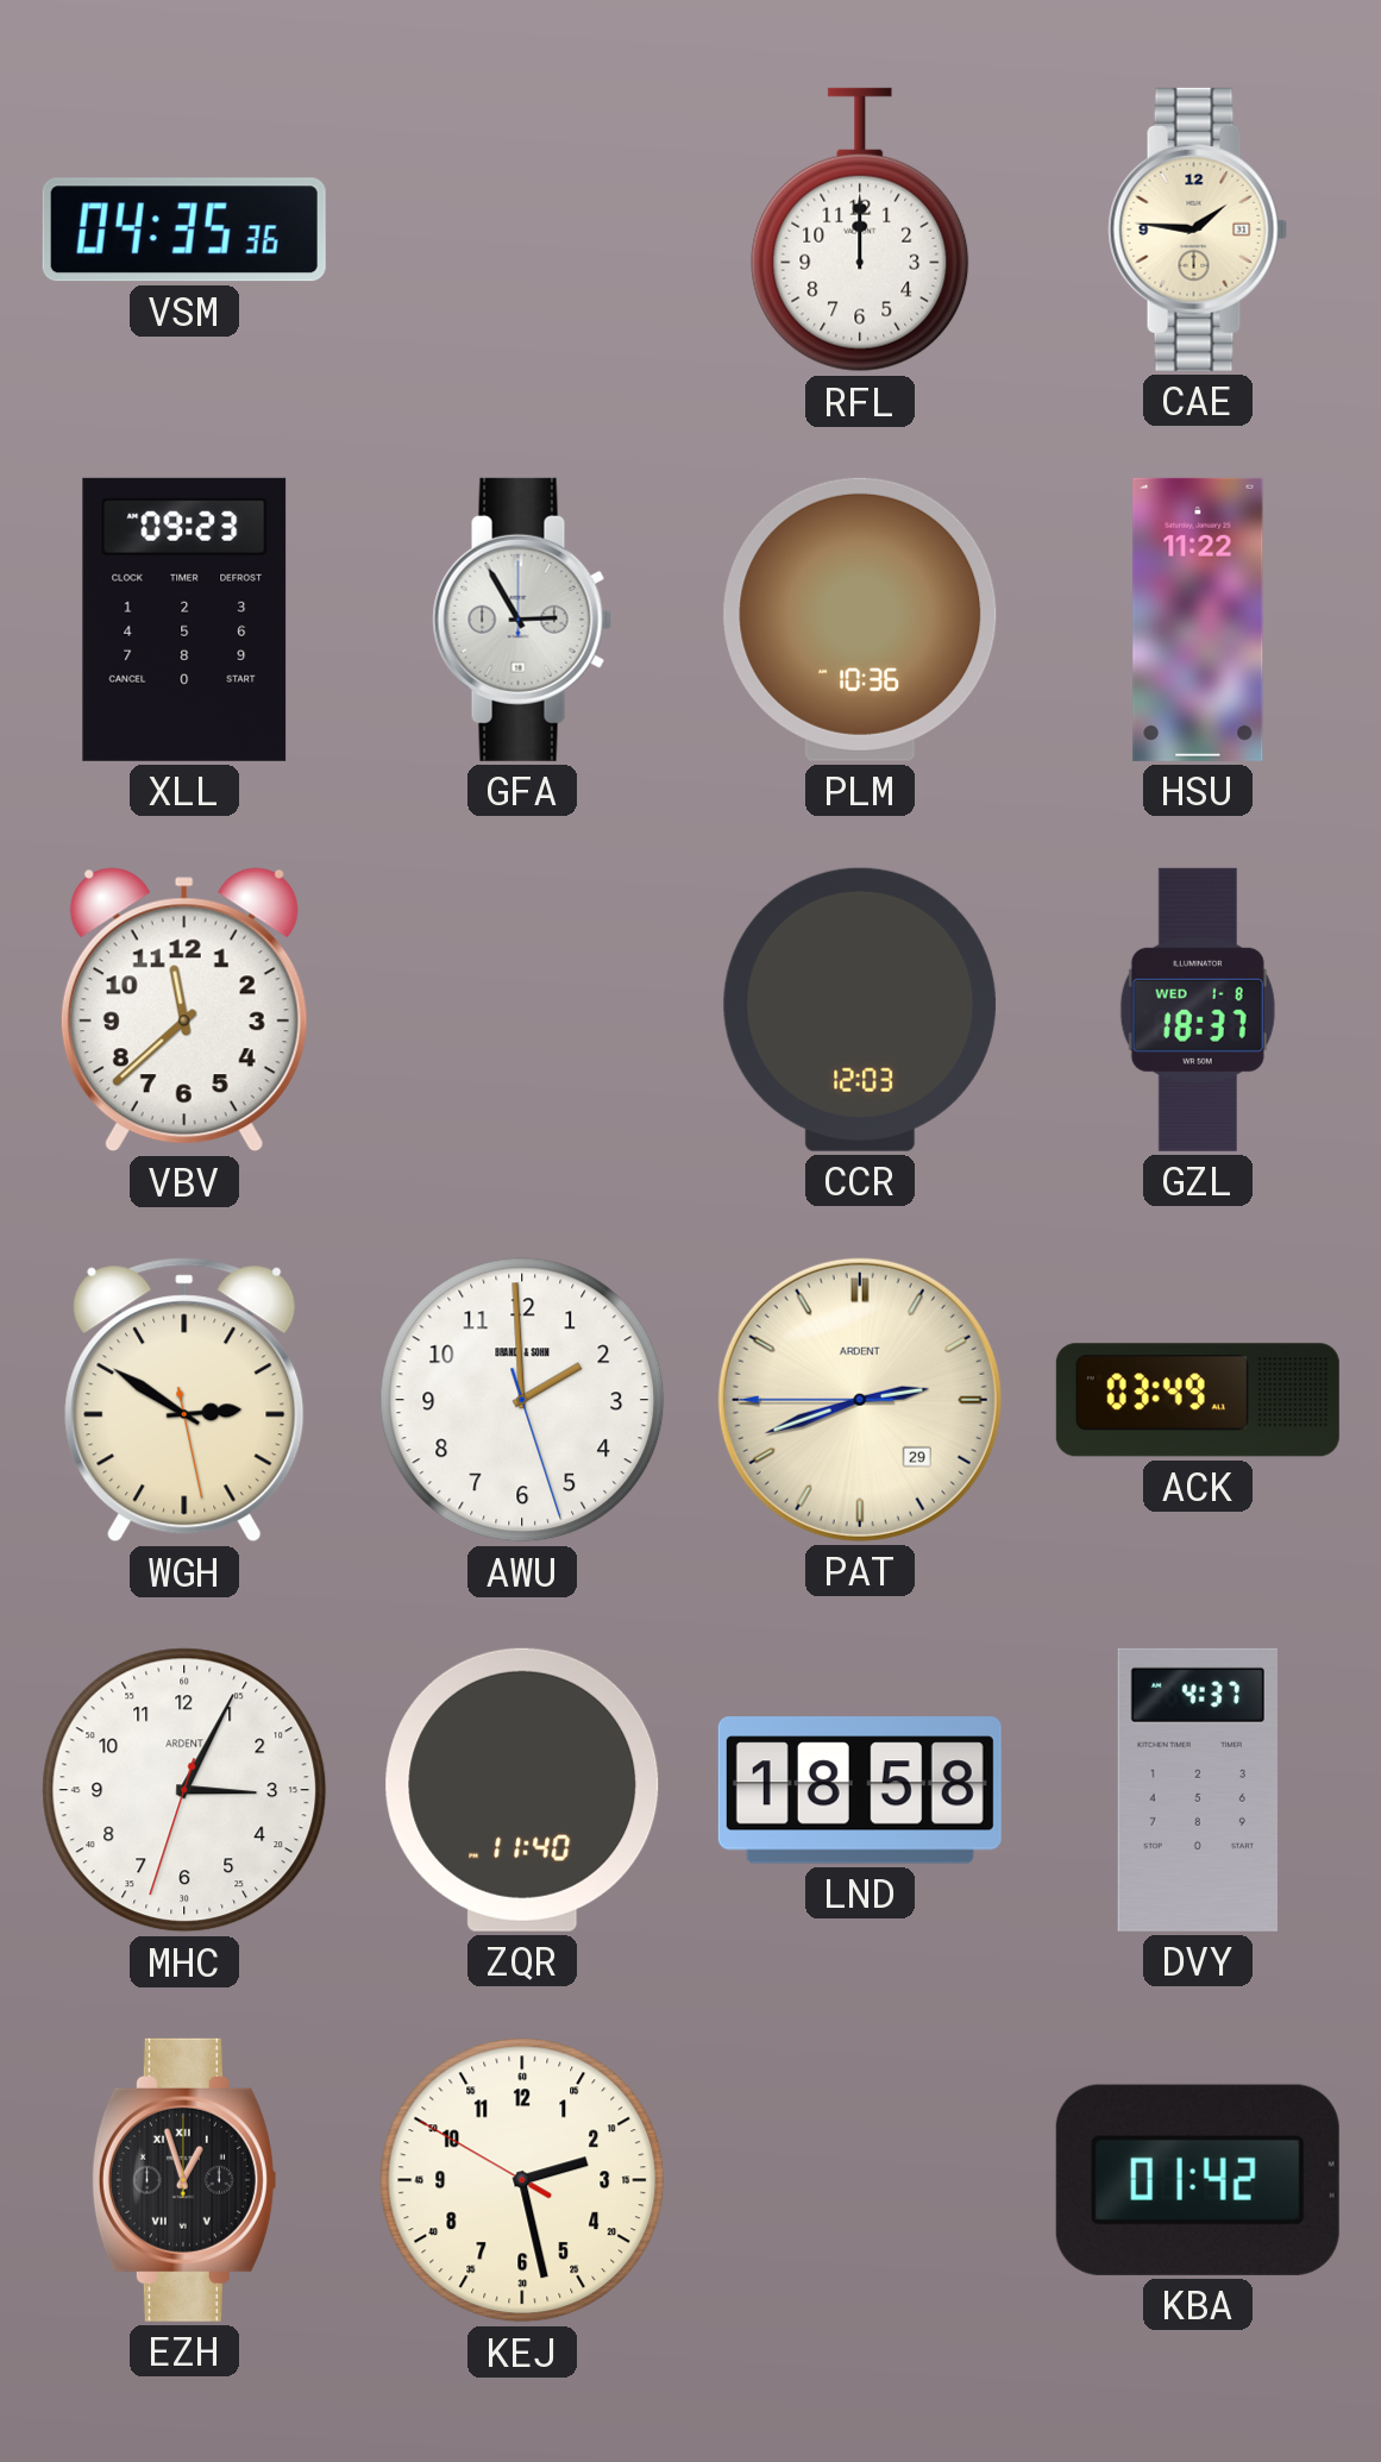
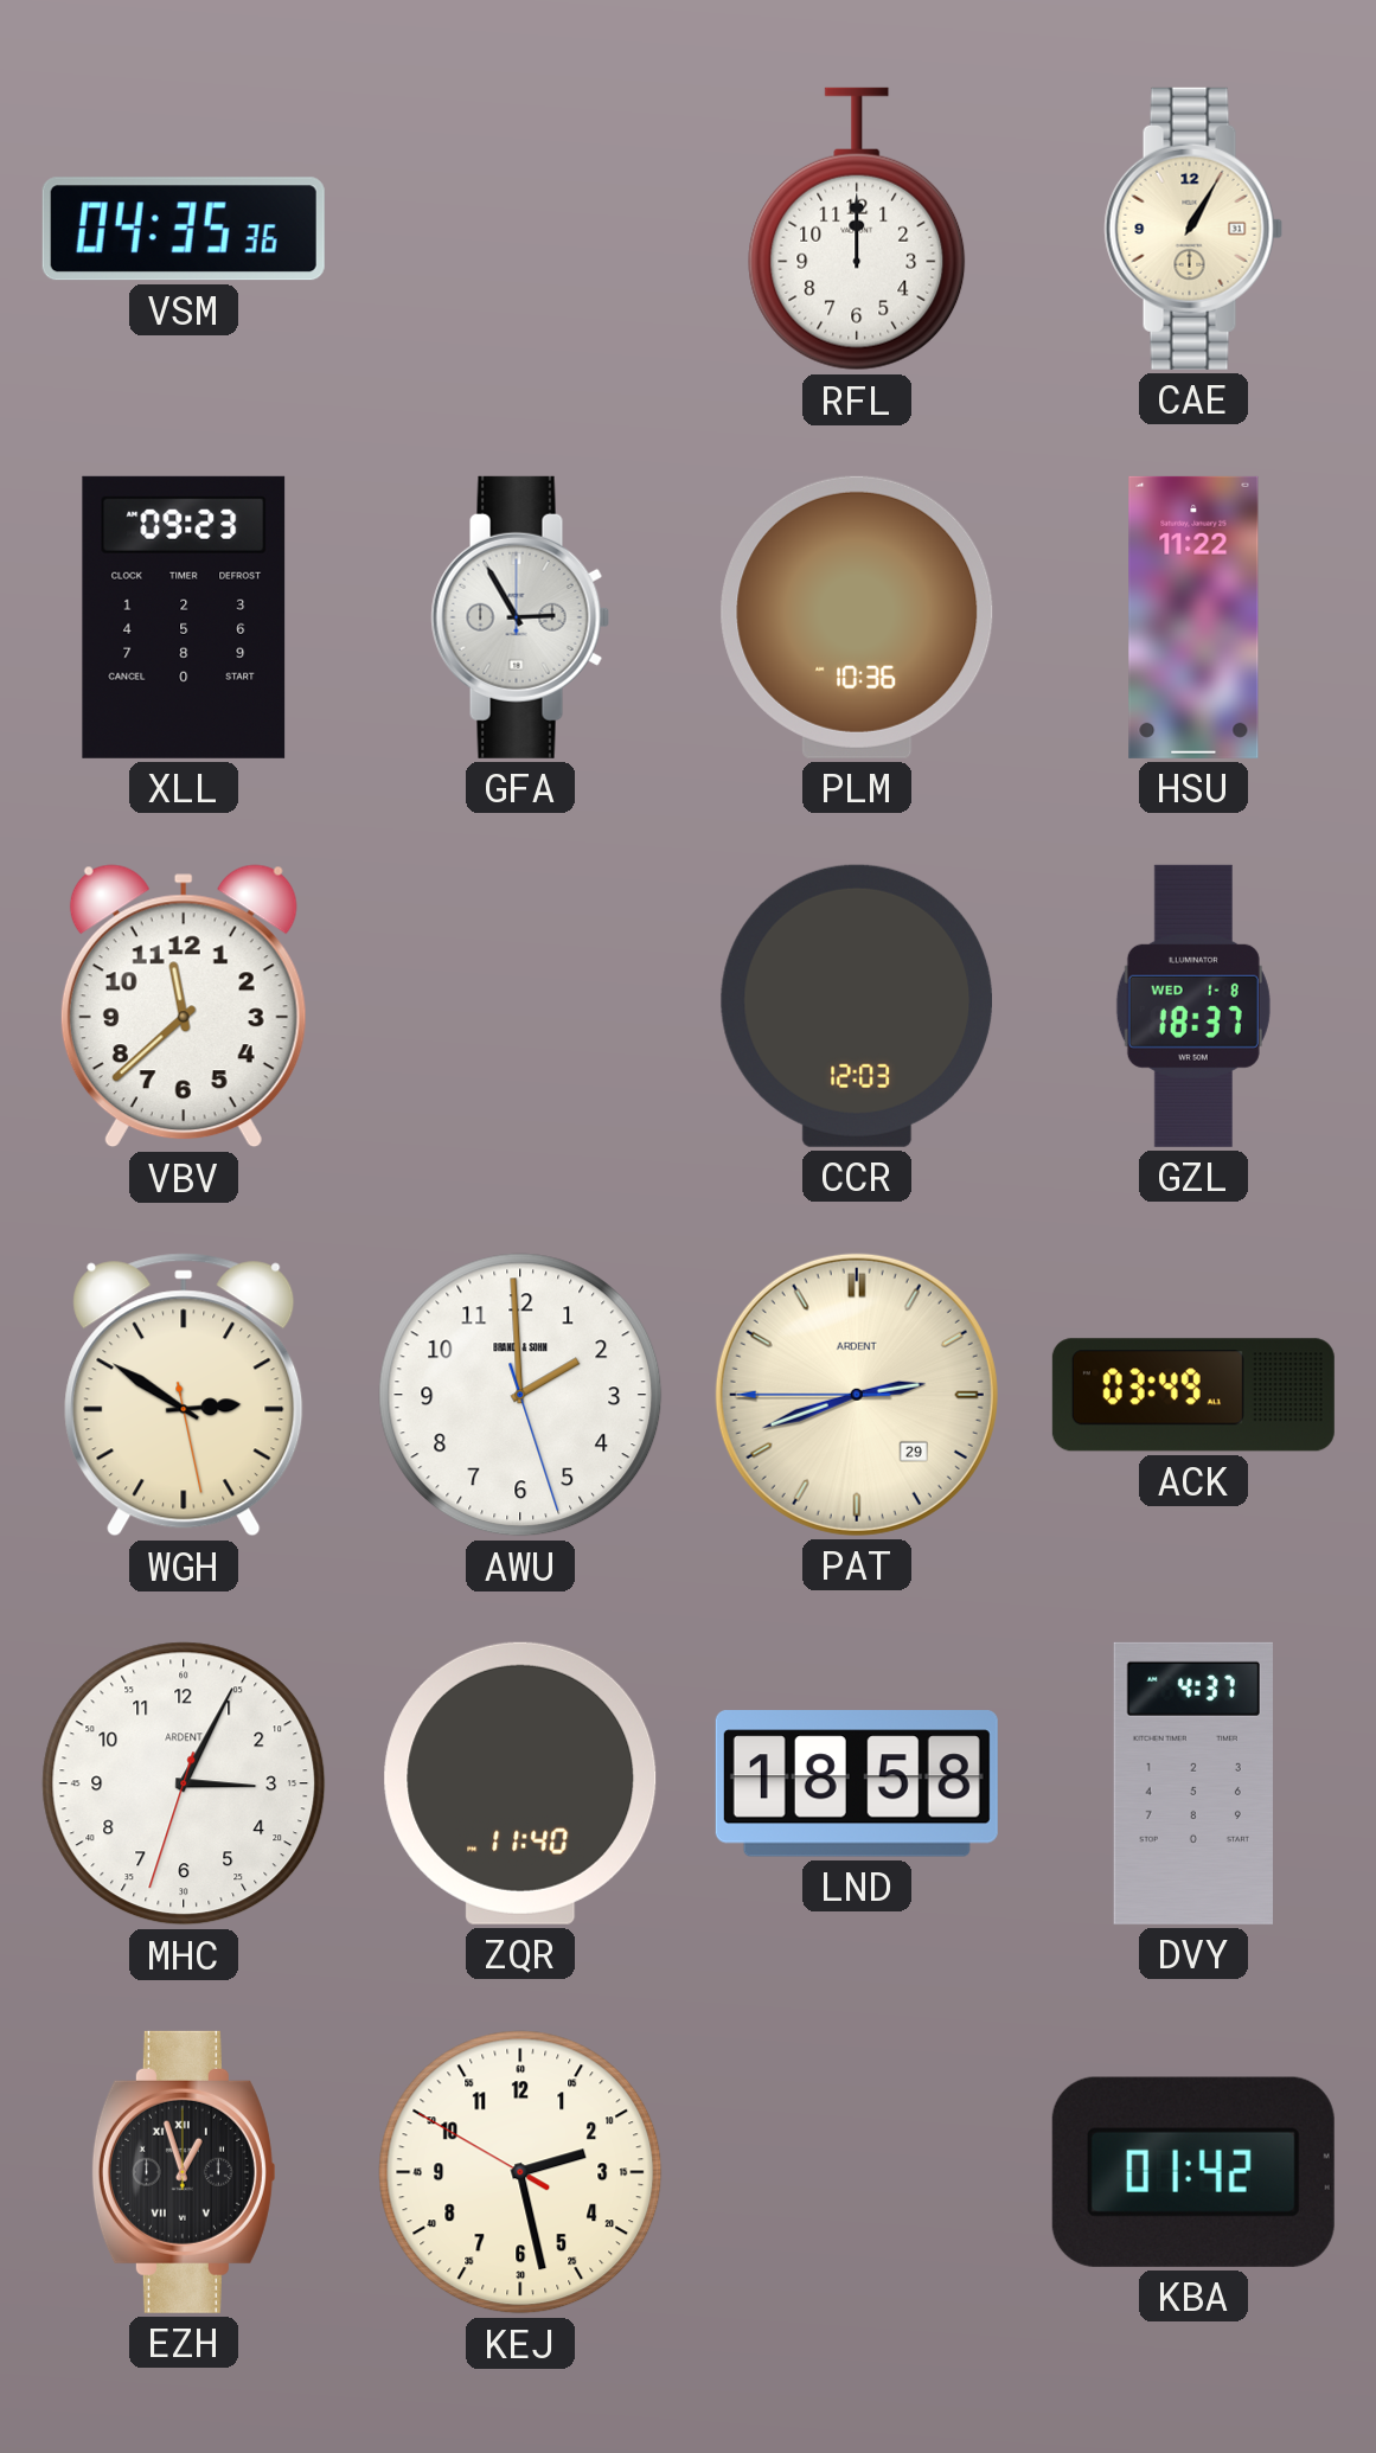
CAE: 1:46 -> 1:05
